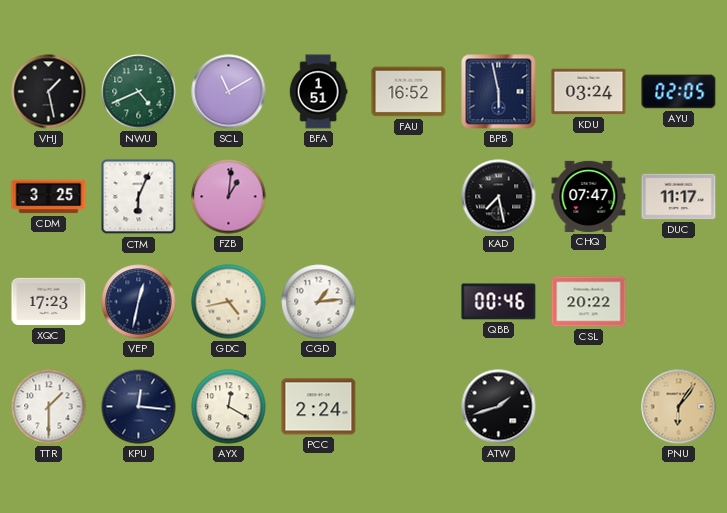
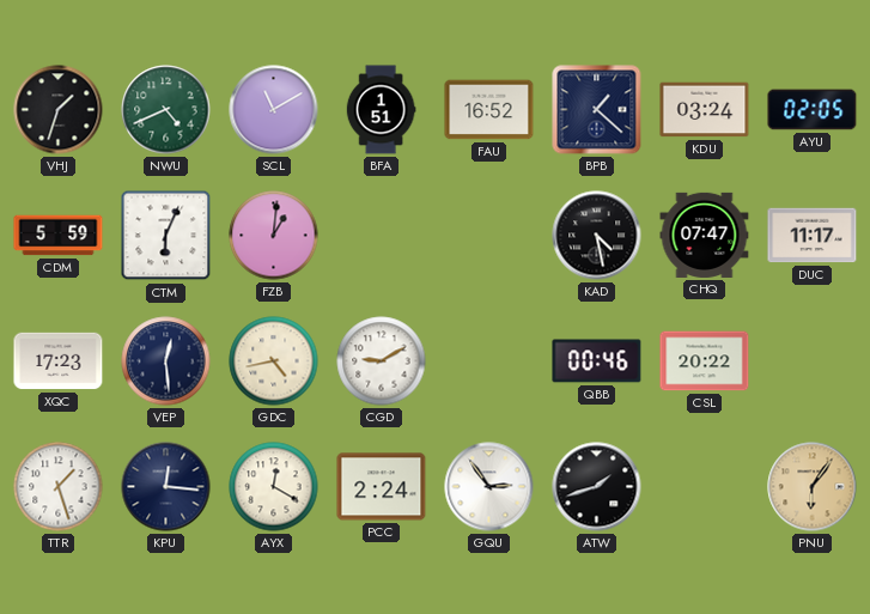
VHJ: 1:28 -> 1:33
BPB: 5:58 -> 1:22
CDM: 3:25 -> 5:59
KAD: 7:28 -> 4:28
VEP: 12:32 -> 12:29
CGD: 1:14 -> 9:10
TTR: 1:30 -> 1:27
GQU: none -> 2:54
